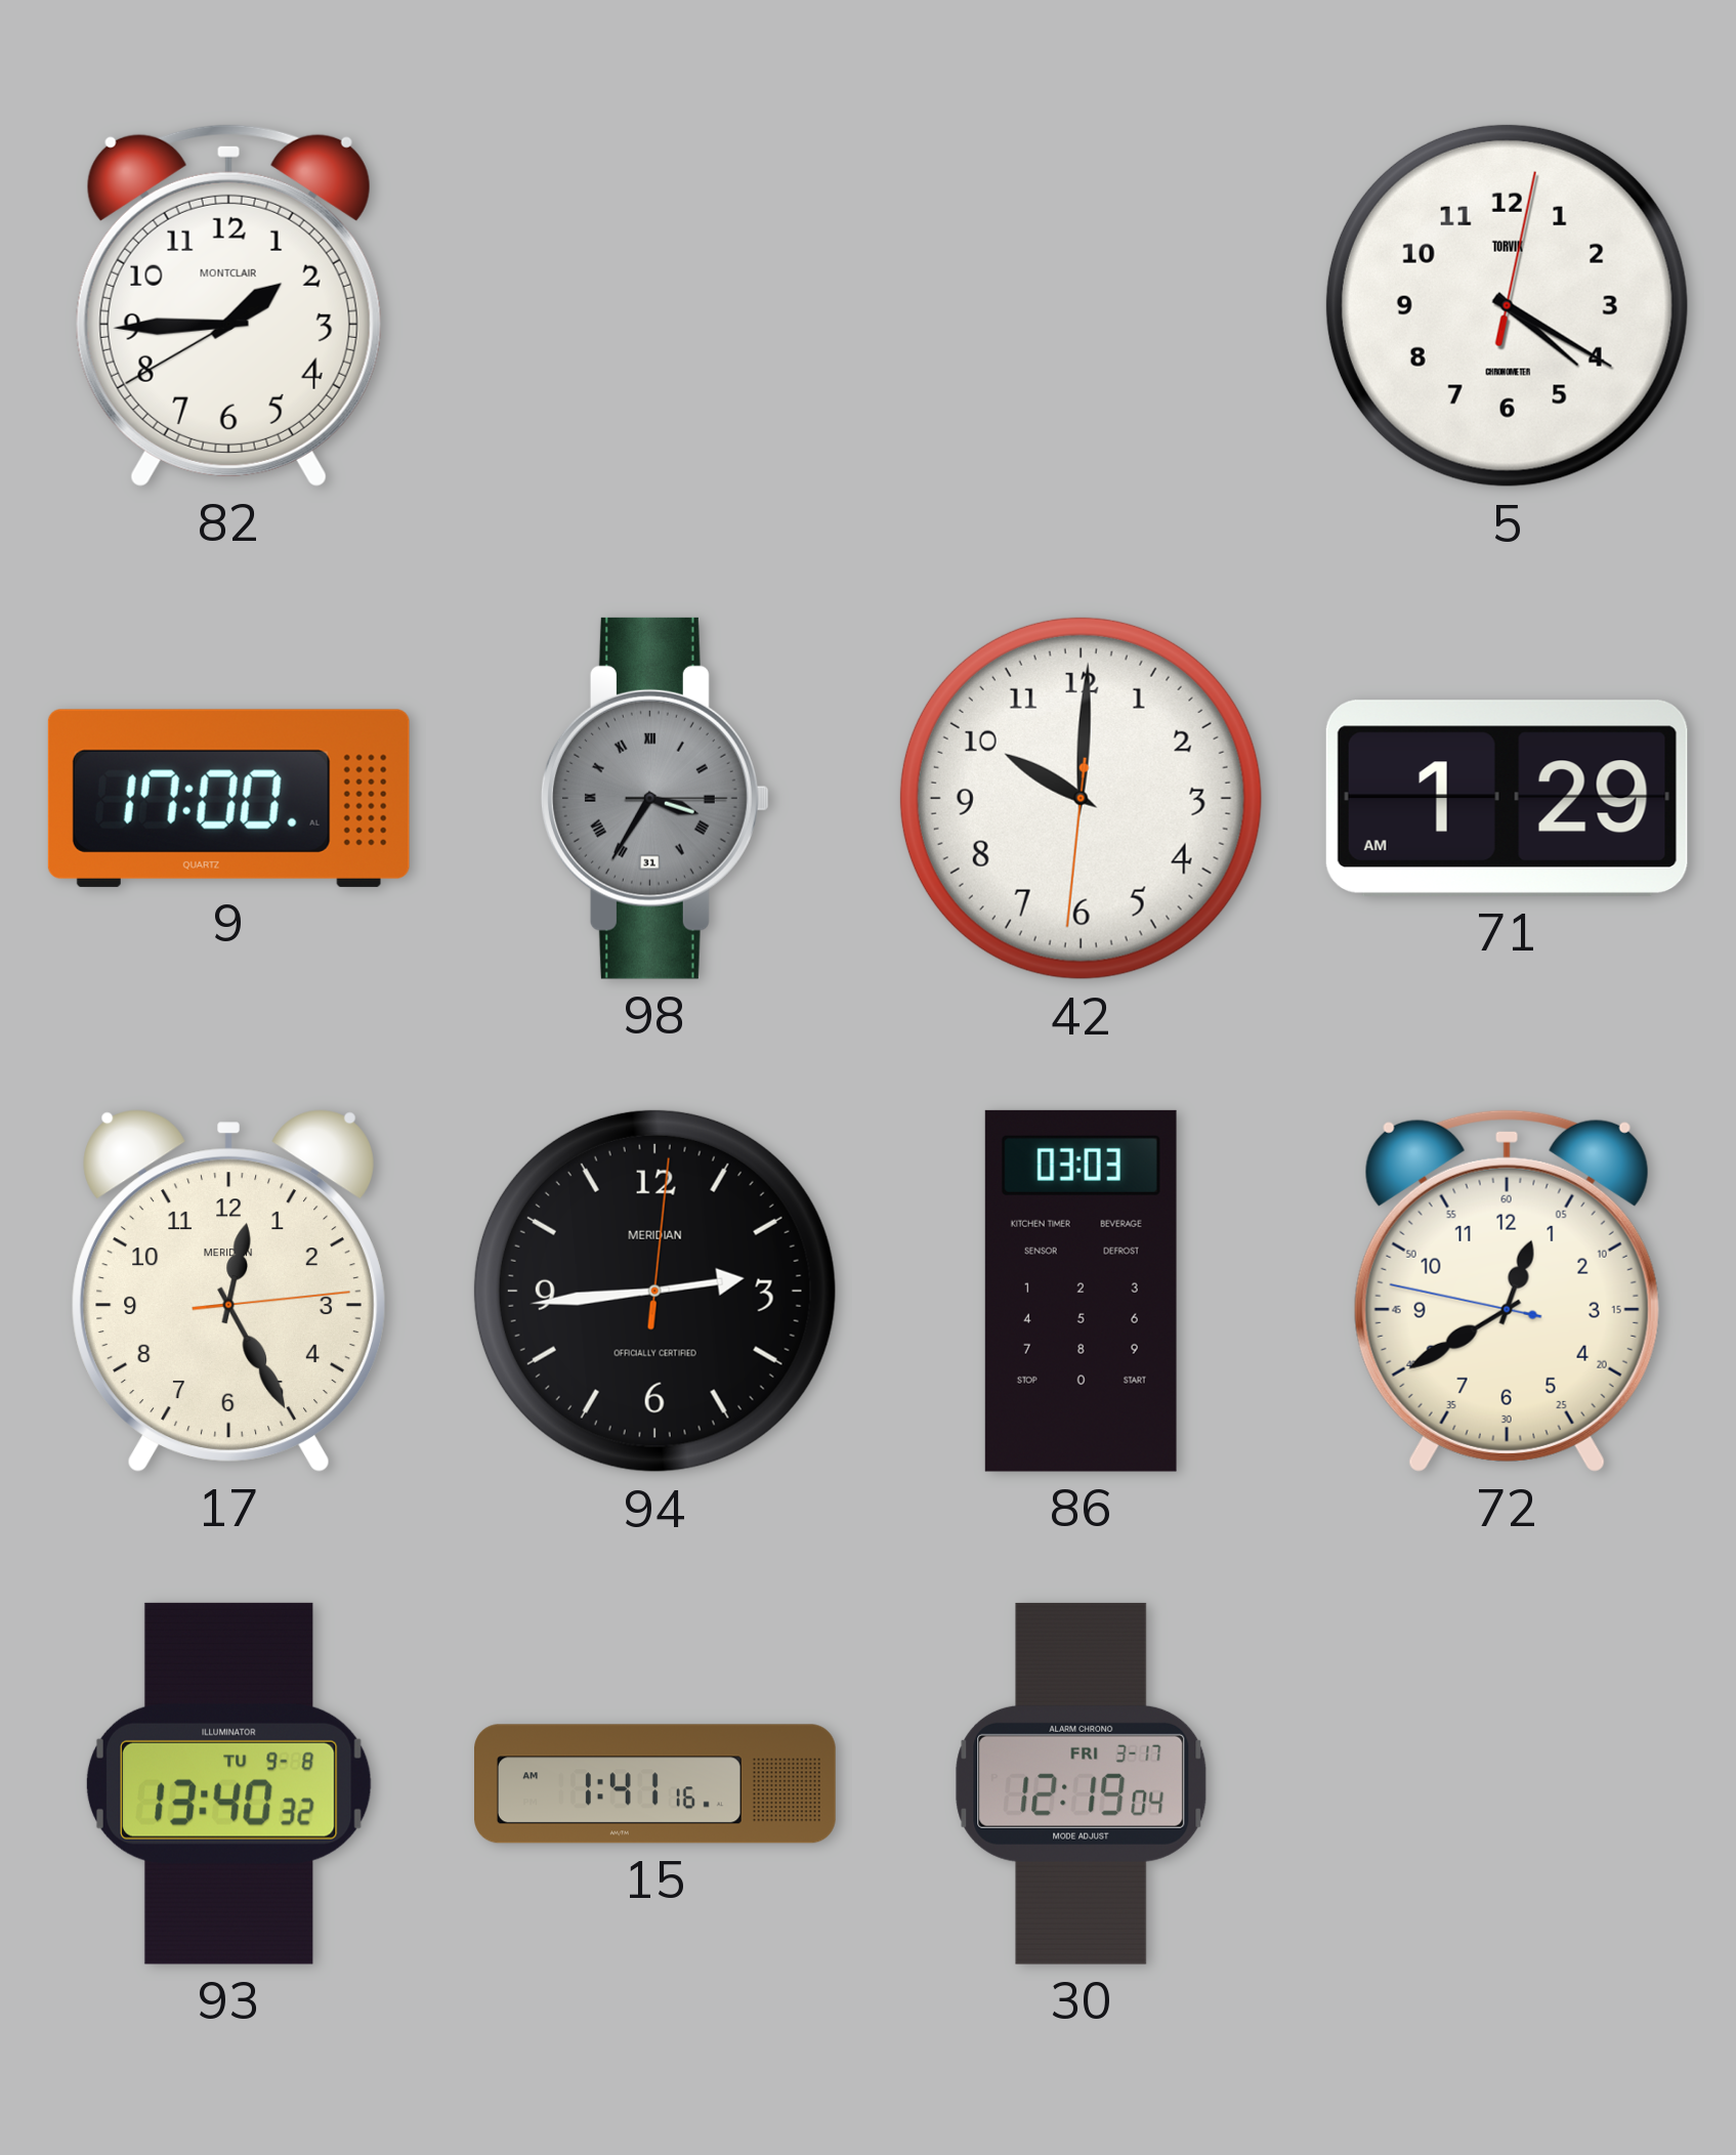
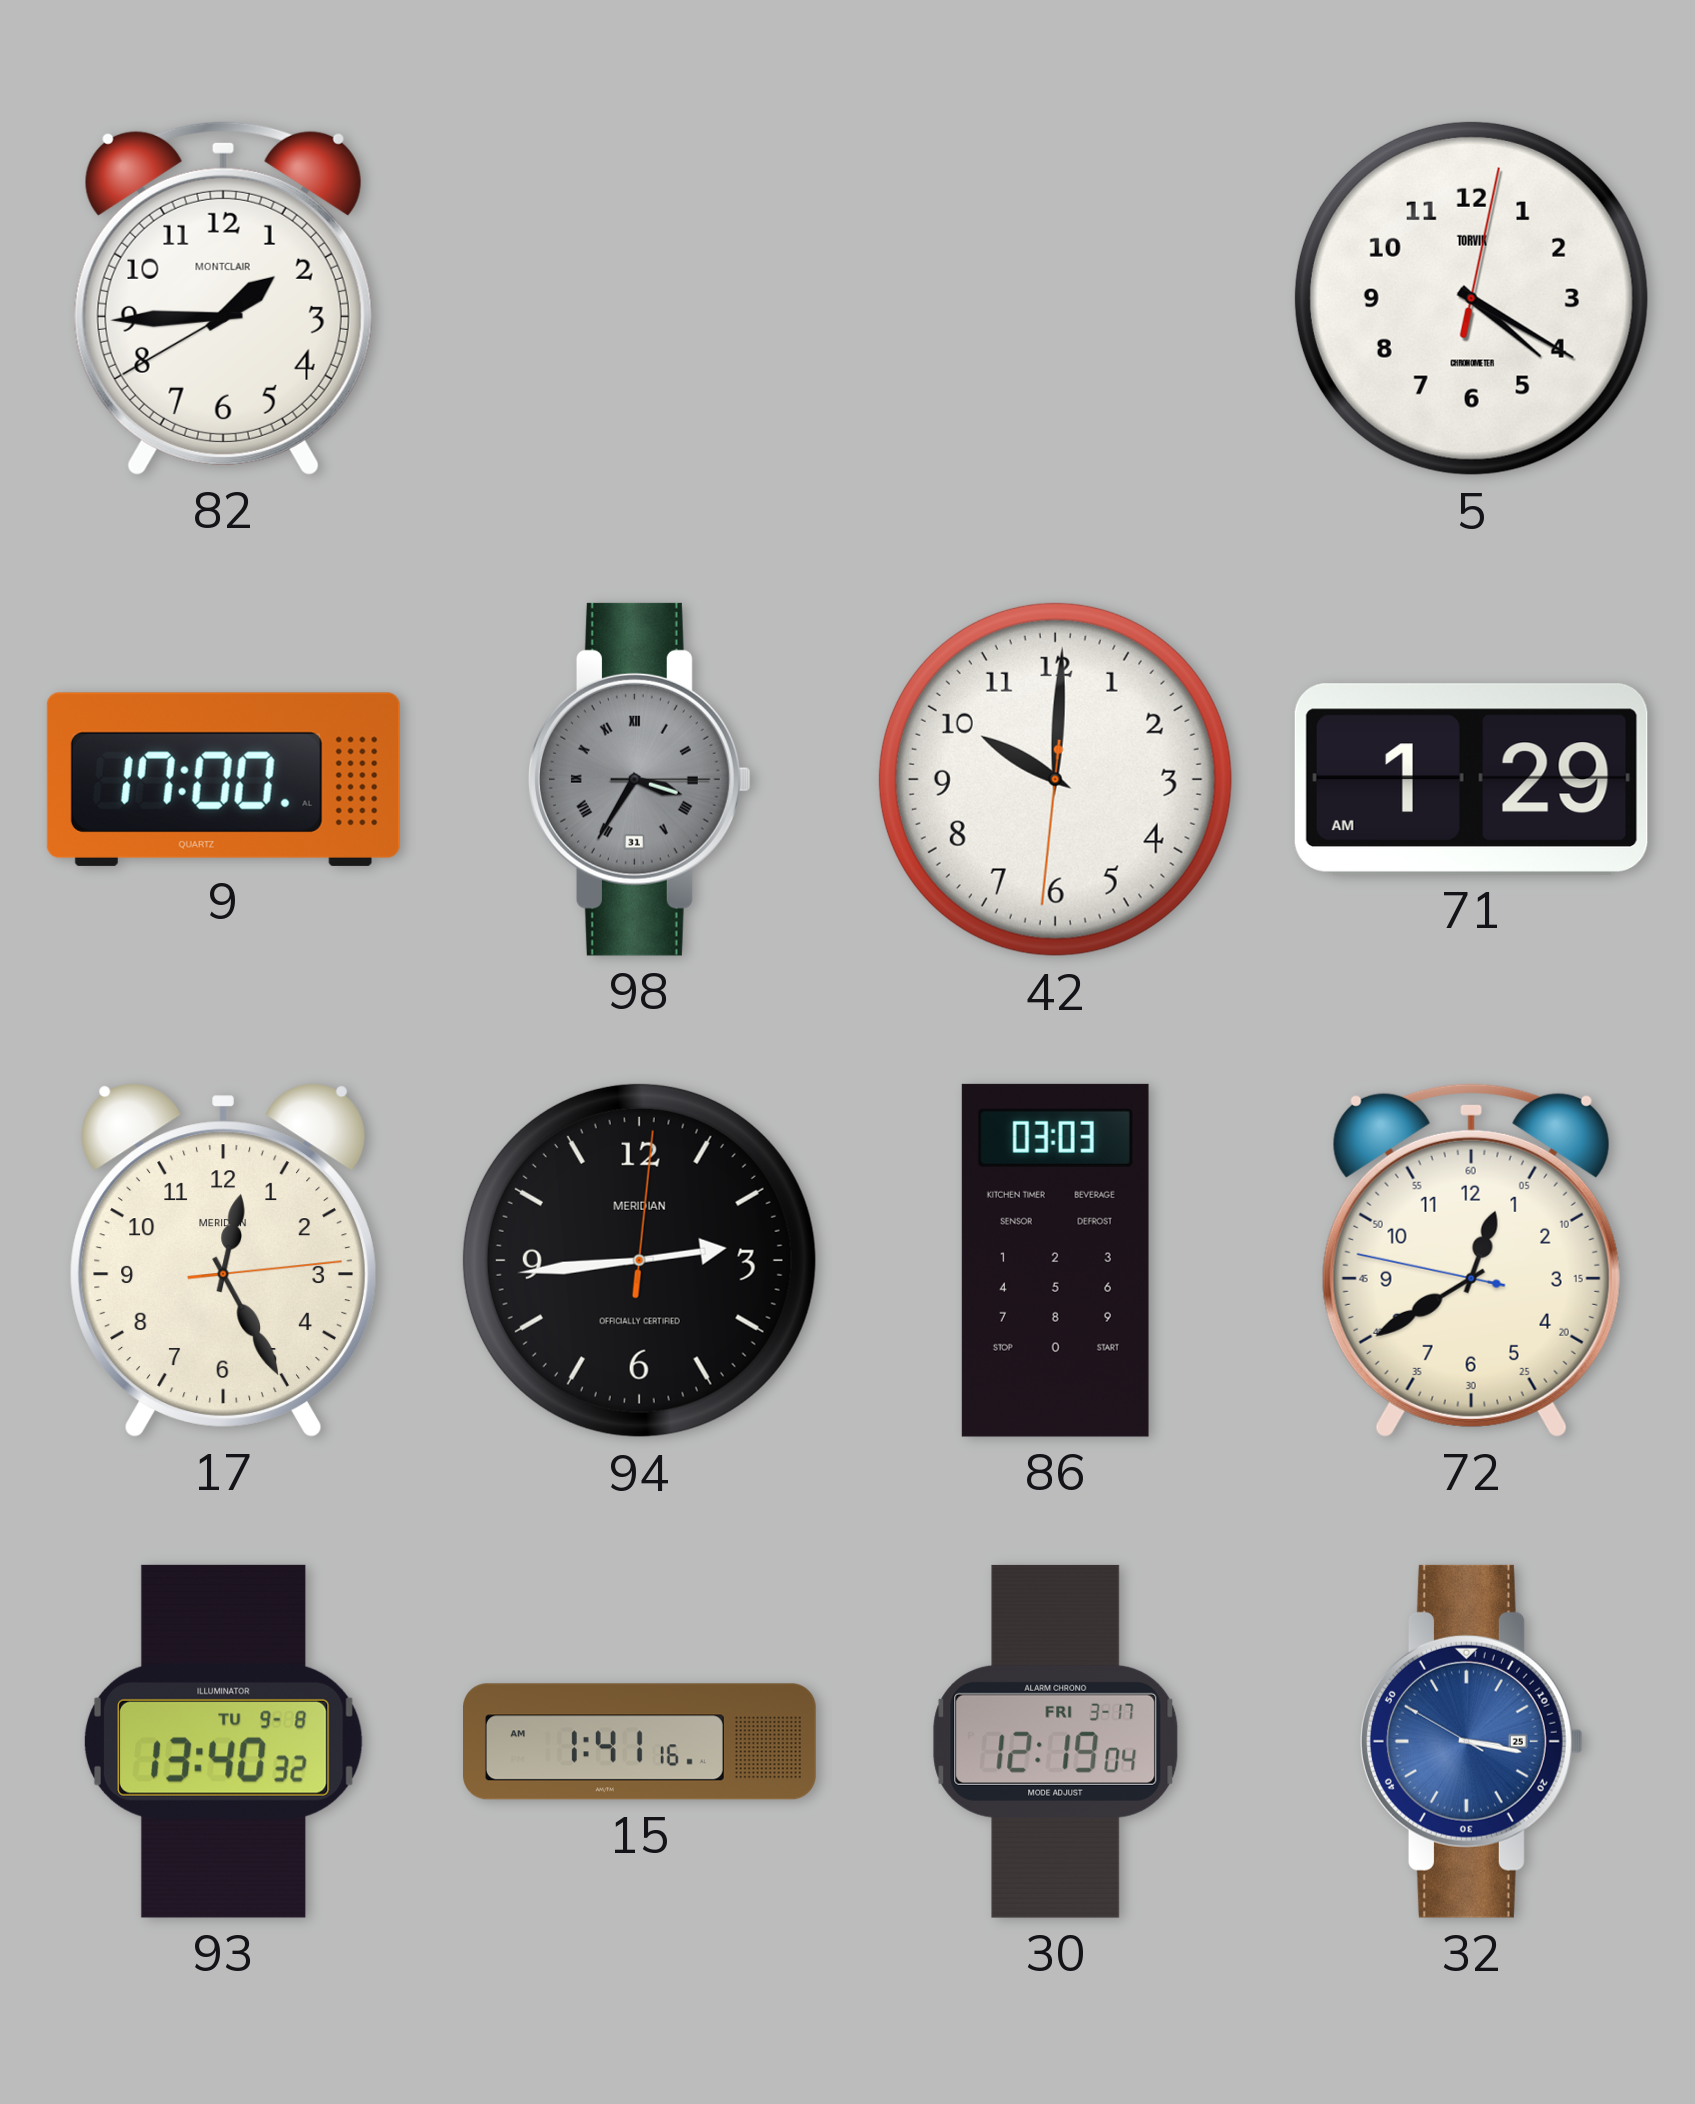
32: none -> 3:16
